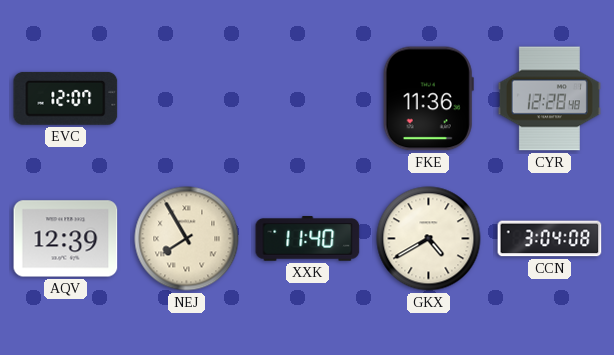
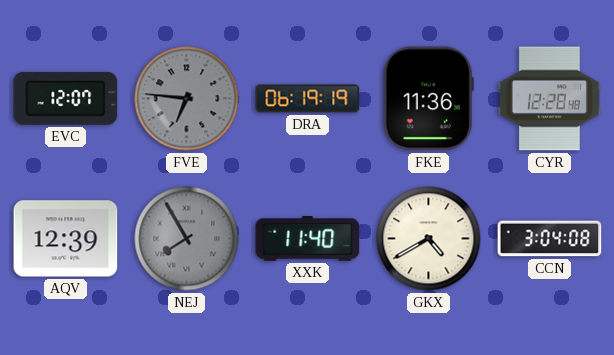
FVE: none -> 6:46
DRA: none -> 06:19
NEJ dial: cream -> grey
